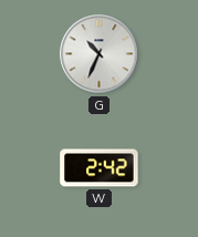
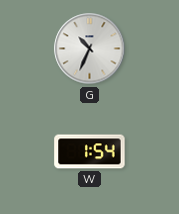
W: 2:42 -> 1:54
